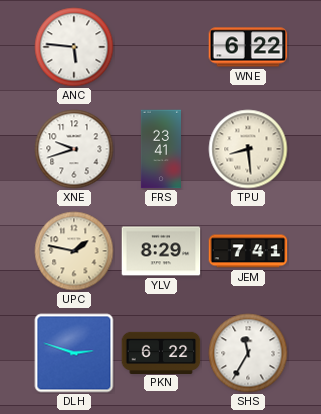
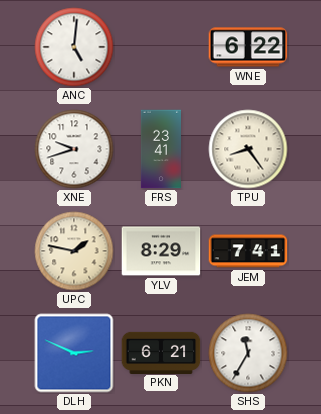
ANC: 5:46 -> 5:01
TPU: 8:29 -> 8:24
DLH: 2:48 -> 2:49
PKN: 6:22 -> 6:21
